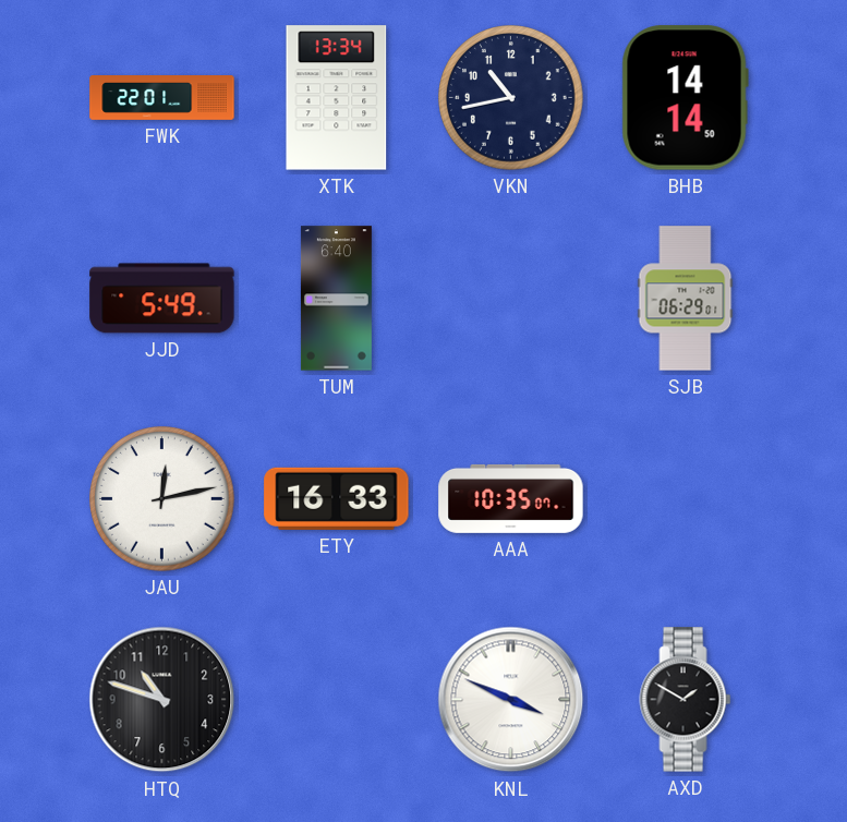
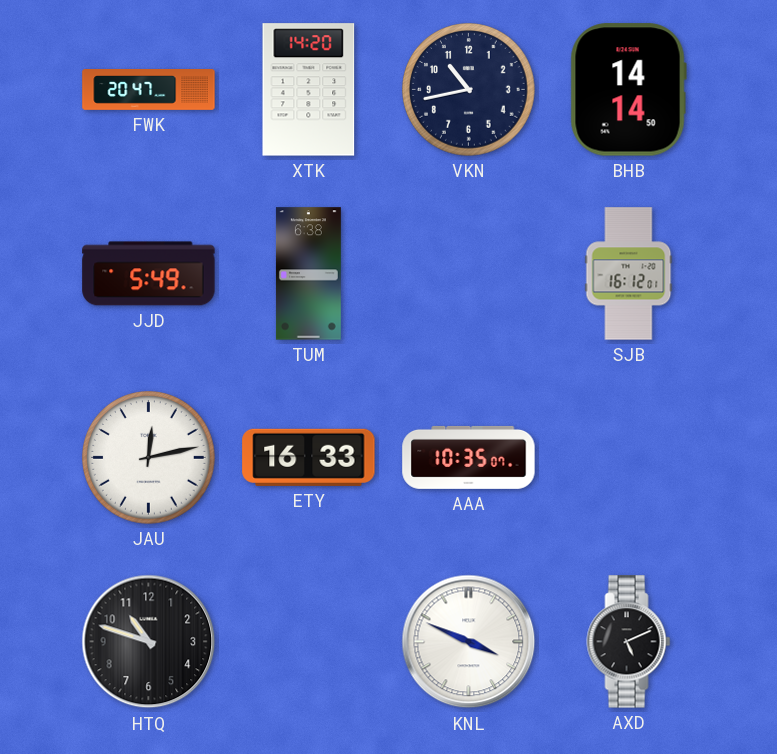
FWK: 22:01 -> 20:47
XTK: 13:34 -> 14:20
TUM: 6:40 -> 6:38
SJB: 06:29 -> 16:12
AXD: 1:50 -> 5:11
